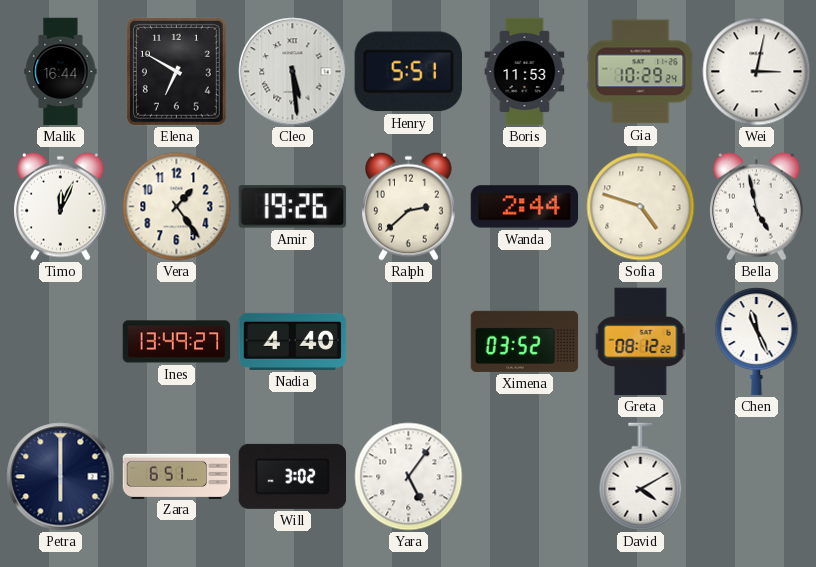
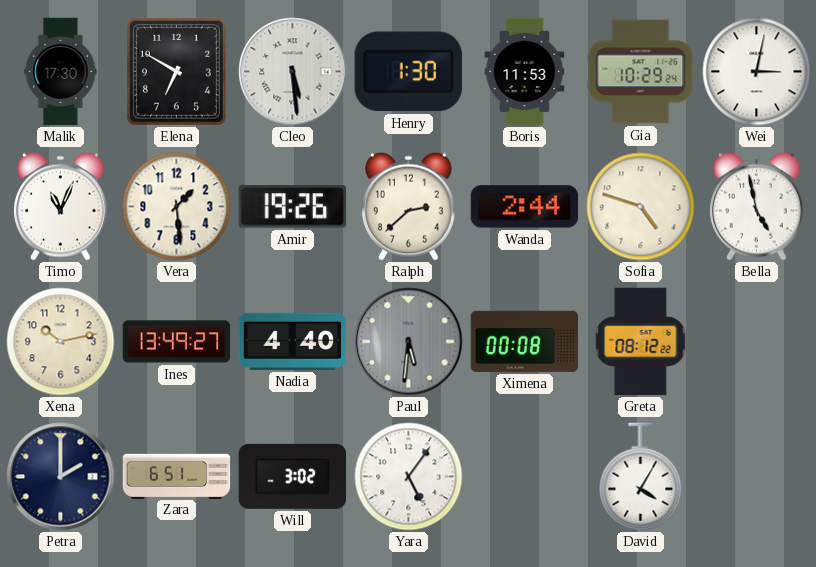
Malik: 16:44 -> 17:30
Henry: 5:51 -> 1:30
Timo: 12:04 -> 11:04
Vera: 1:24 -> 1:29
Xena: none -> 10:13
Paul: none -> 5:31
Ximena: 03:52 -> 00:08
Chen: 11:26 -> none
Petra: 6:00 -> 2:00
David: 4:10 -> 4:05
